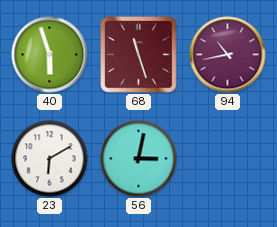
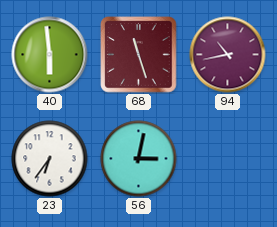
40: 5:57 -> 5:59
23: 6:10 -> 6:36
